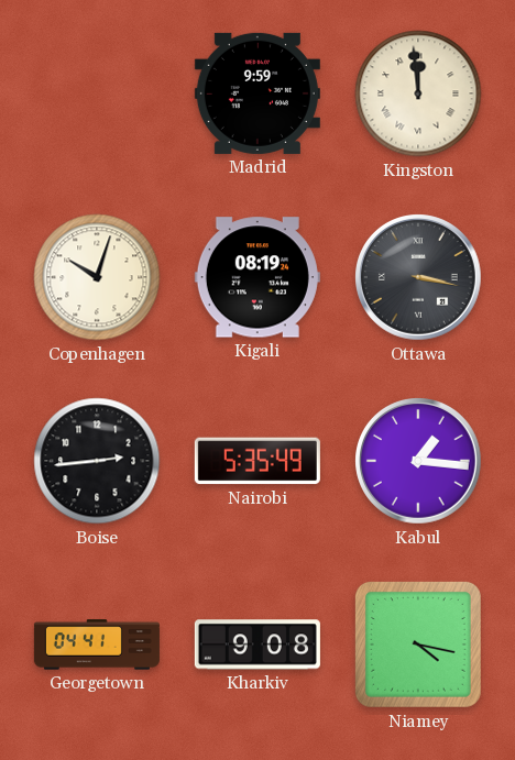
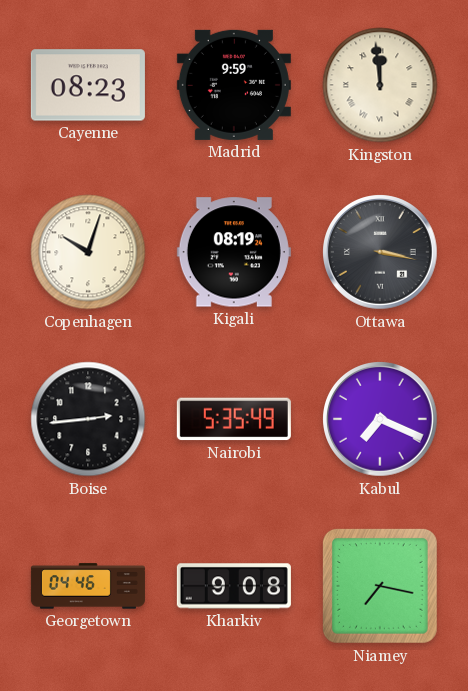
Cayenne: none -> 08:23
Kabul: 1:16 -> 7:19
Georgetown: 04:41 -> 04:46
Niamey: 4:17 -> 7:17
